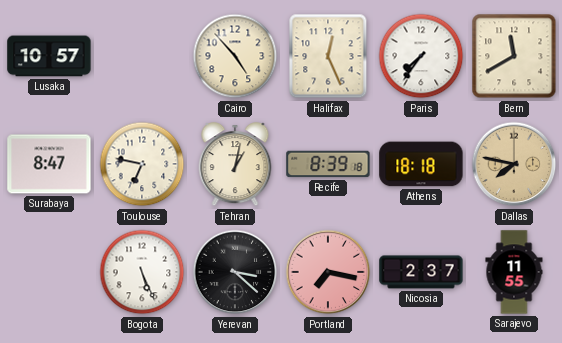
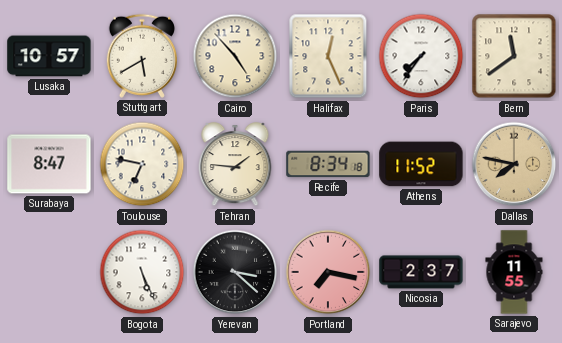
Stuttgart: none -> 5:40
Bern: 11:40 -> 11:39
Tehran: 1:02 -> 1:46
Recife: 8:39 -> 8:34
Athens: 18:18 -> 11:52
